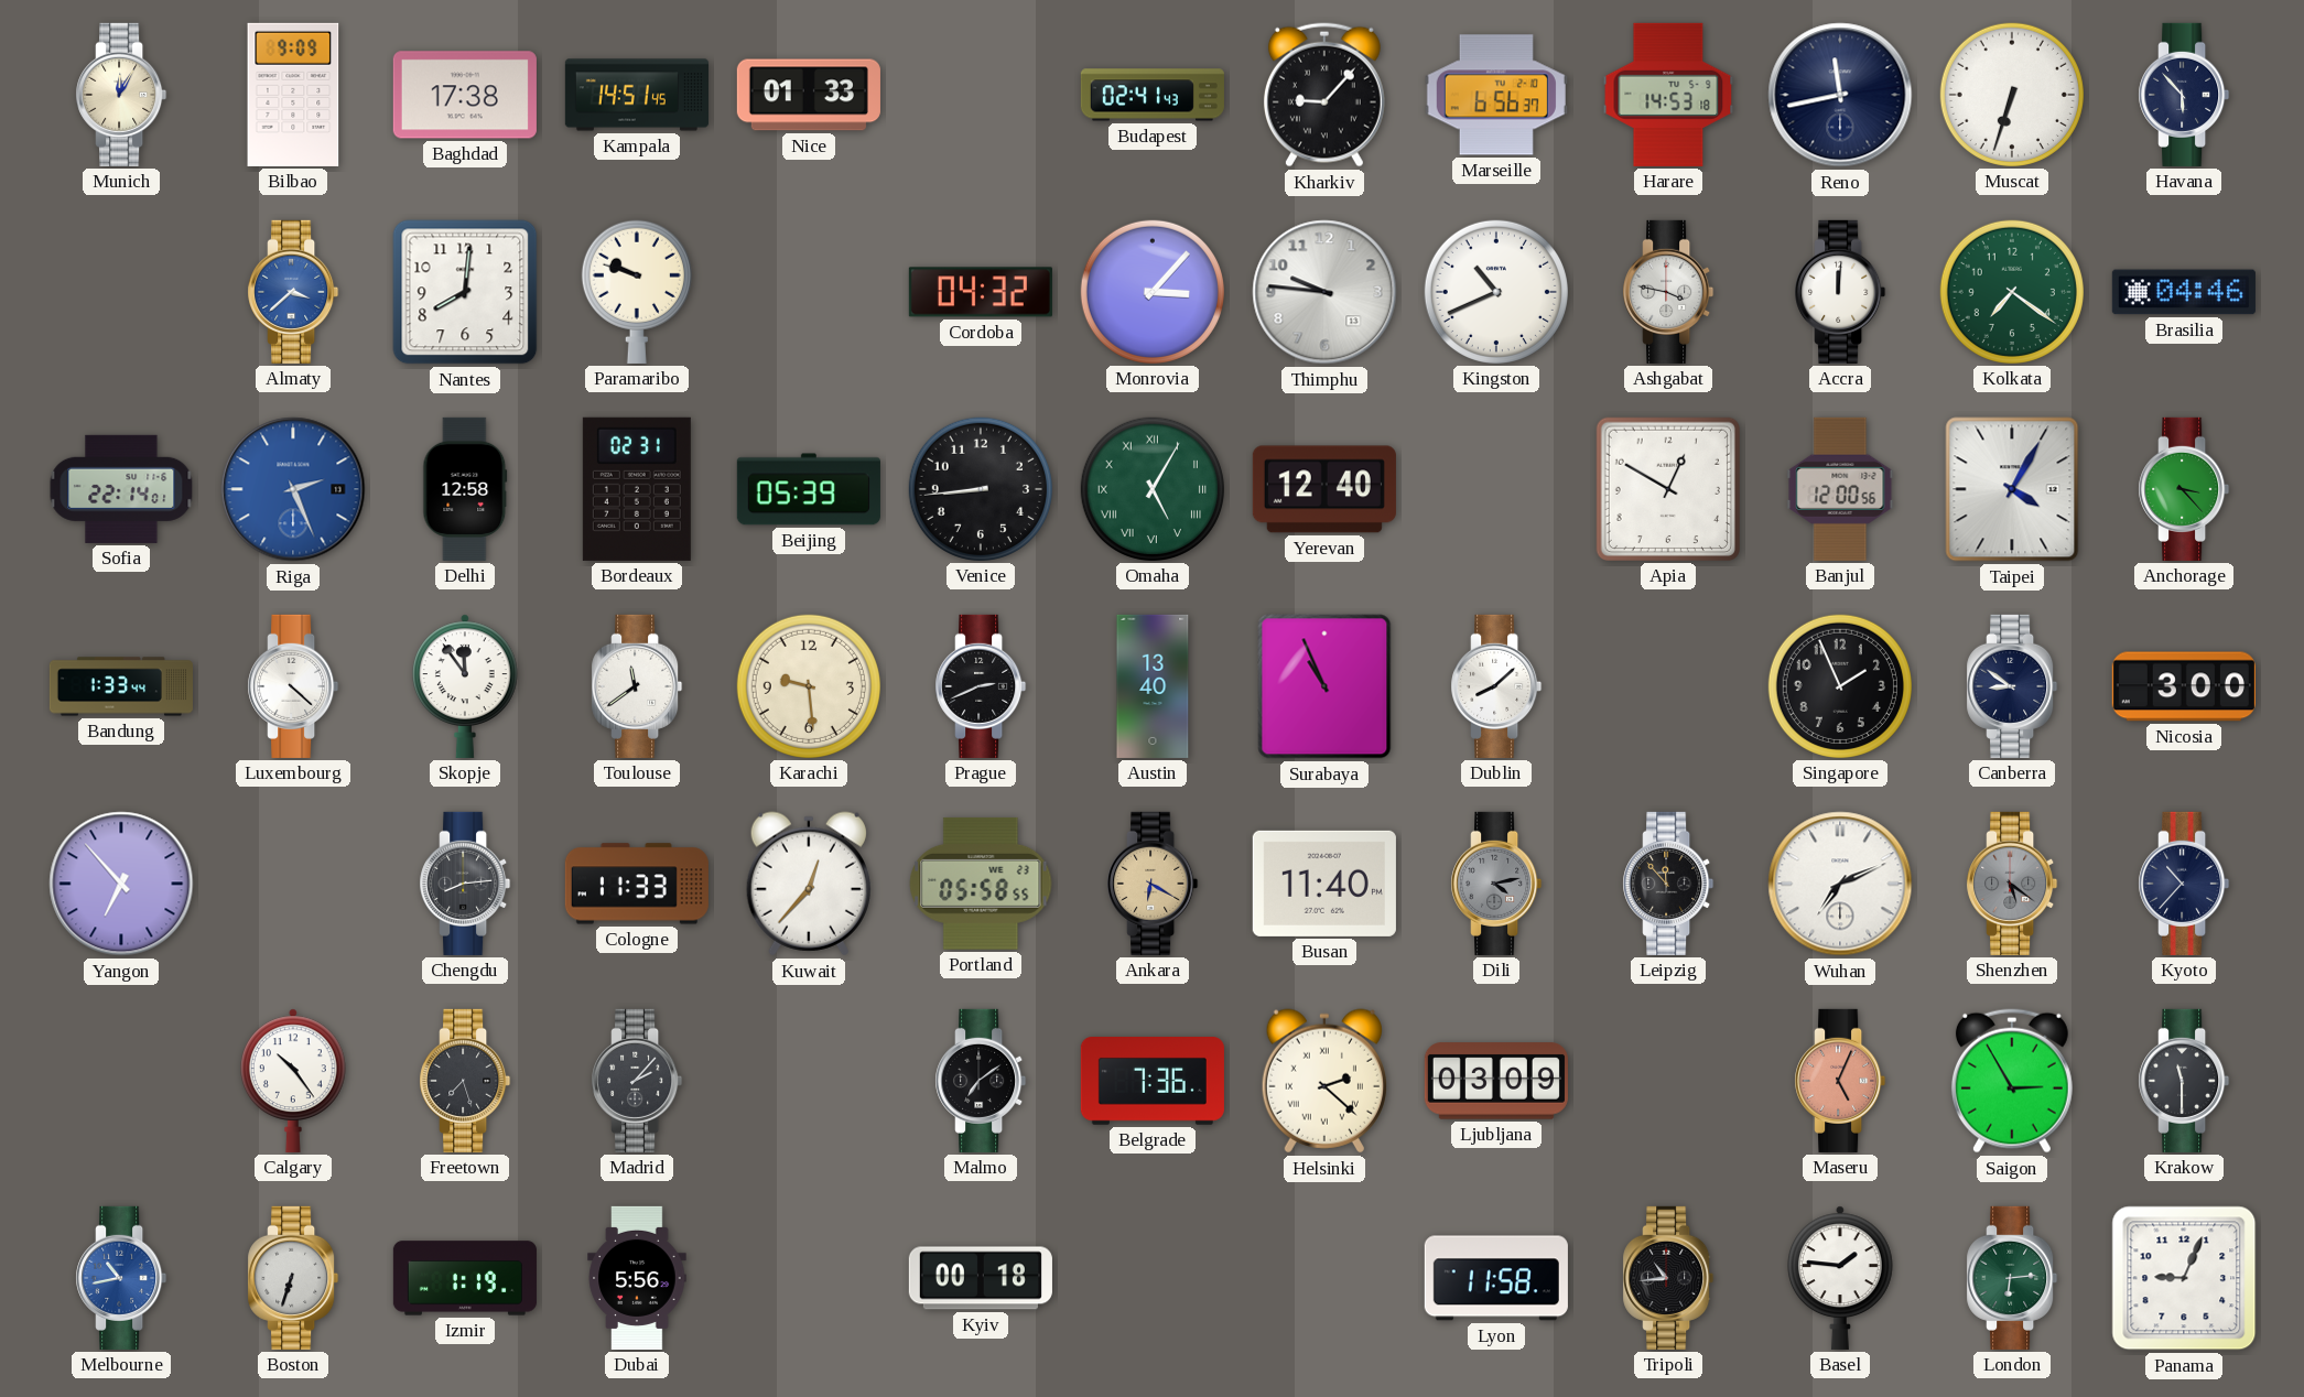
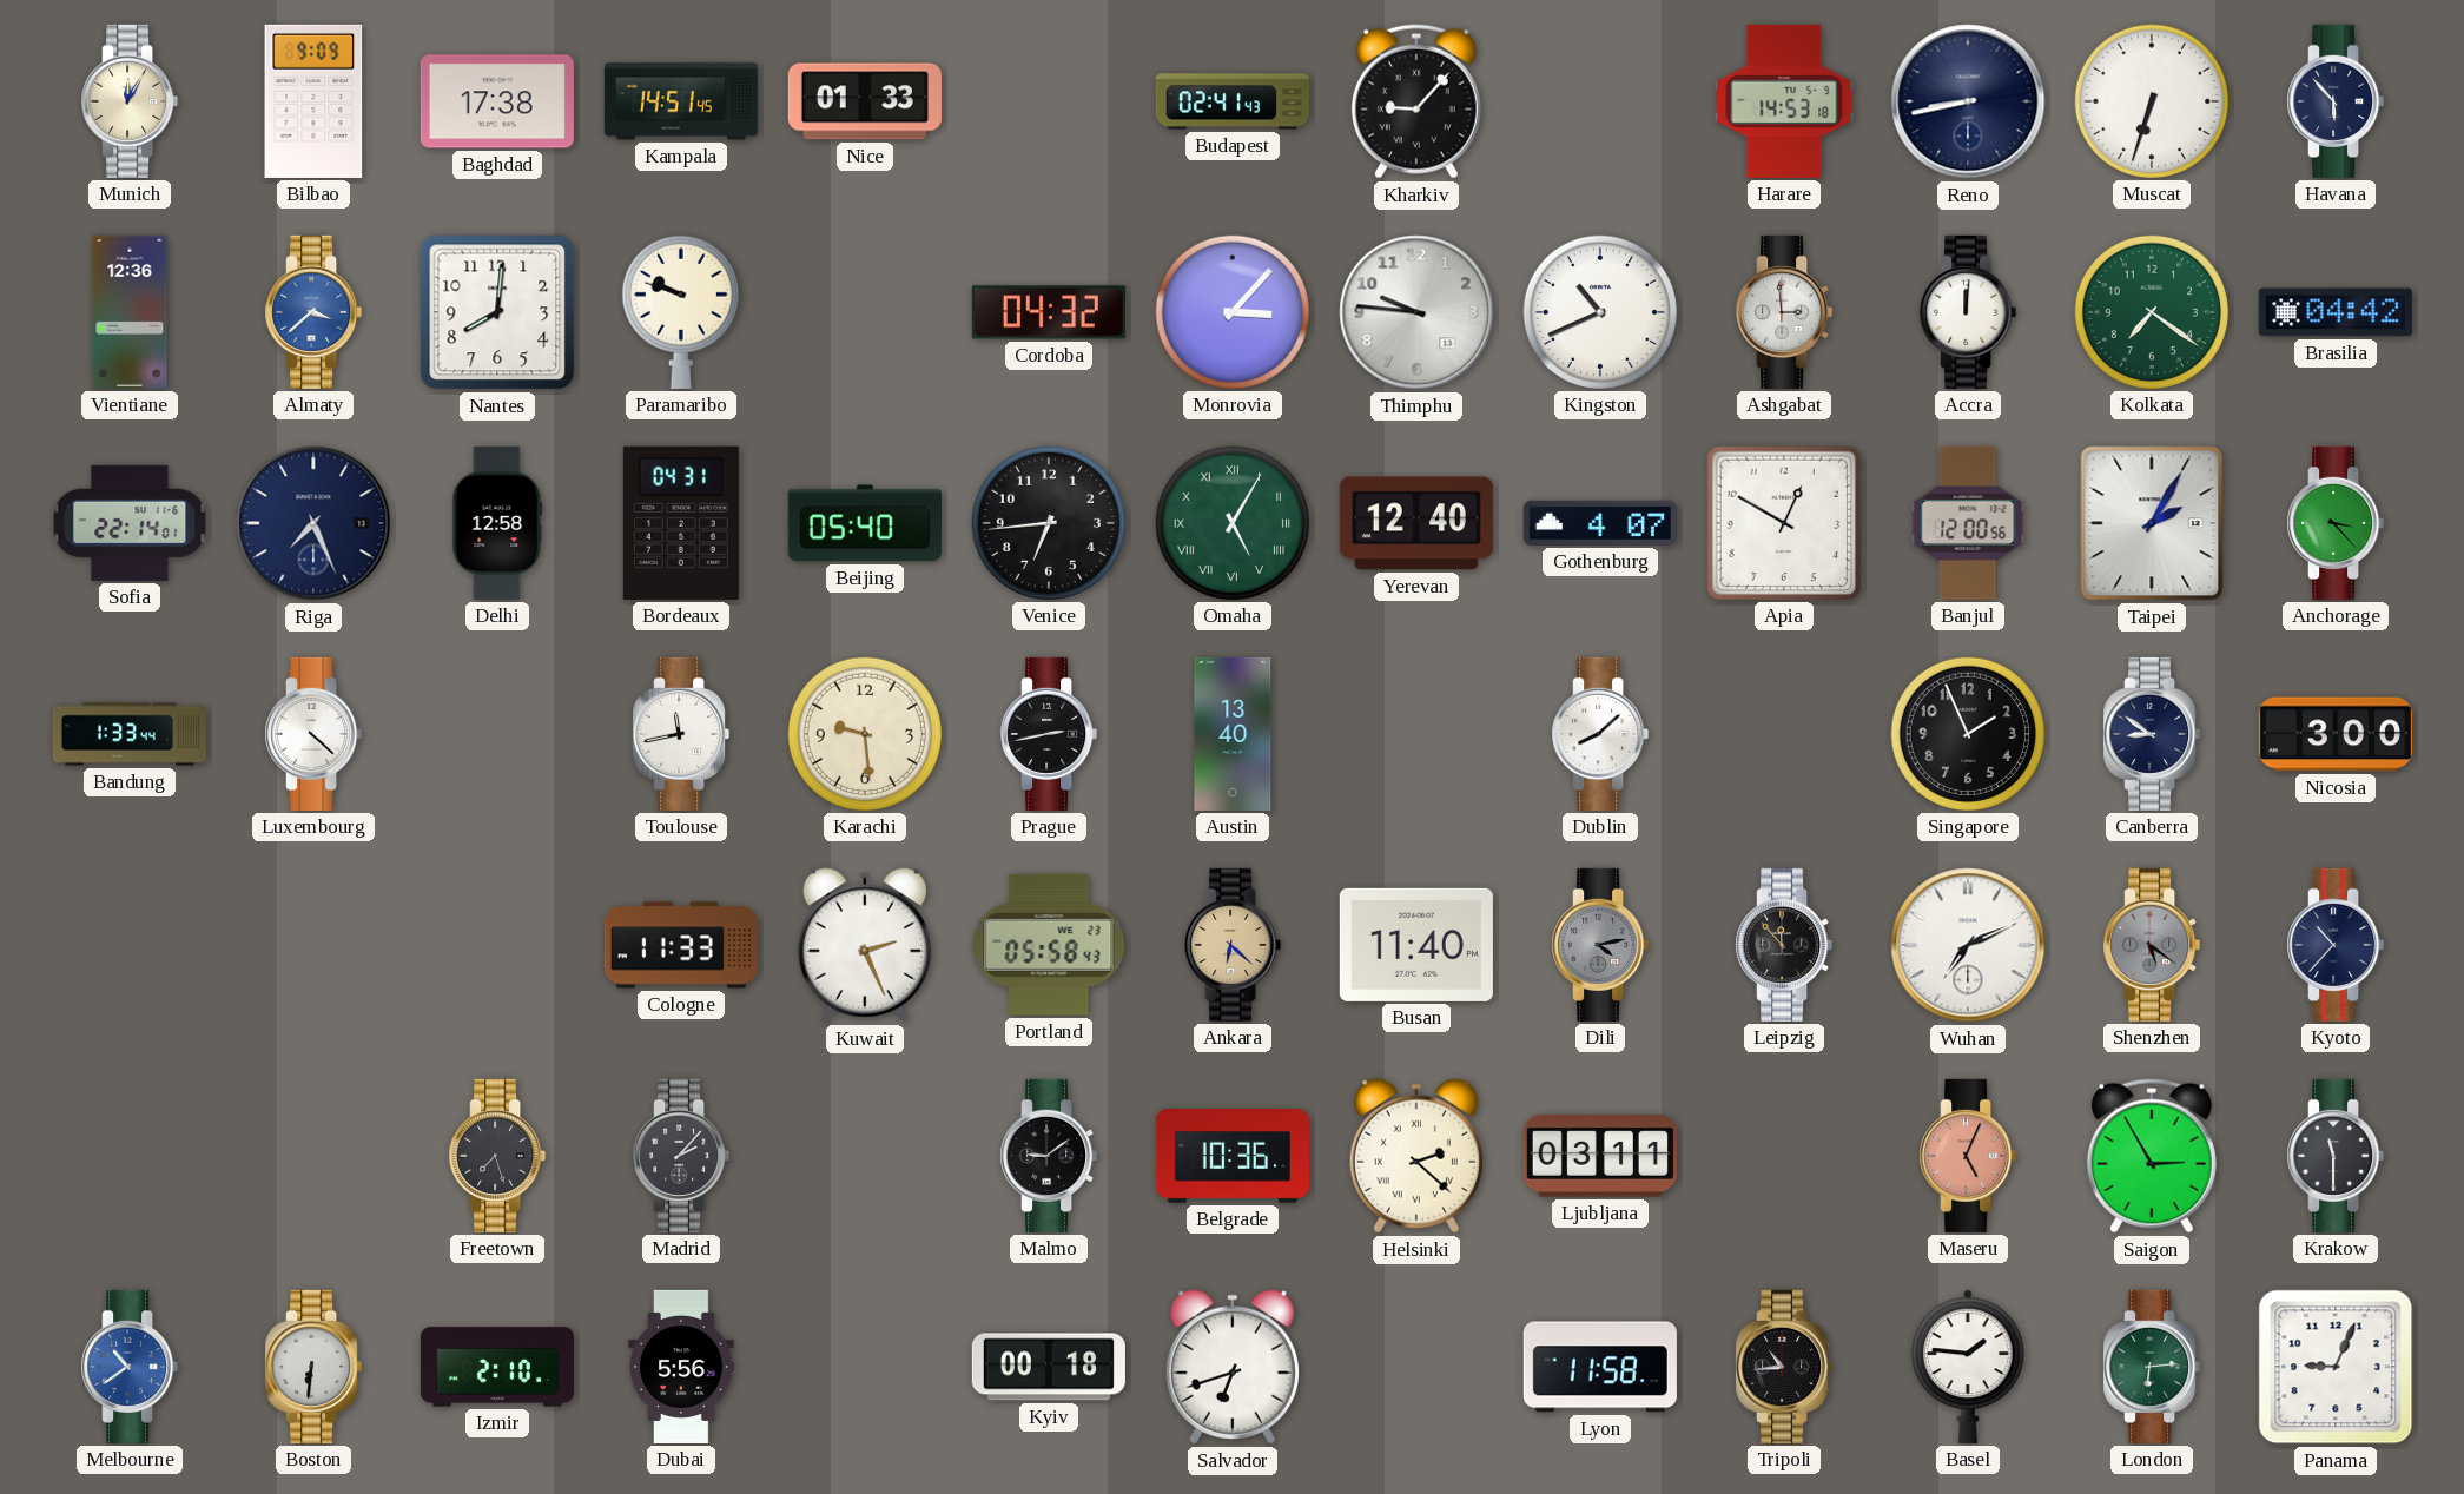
Marseille: 6:56 -> none
Reno: 11:43 -> 8:43
Vientiane: none -> 12:36
Ashgabat: 3:47 -> 2:59
Brasilia: 04:46 -> 04:42
Riga: 2:26 -> 7:26
Riga dial: blue -> navy
Bordeaux: 02:31 -> 04:31
Beijing: 05:39 -> 05:40
Venice: 8:44 -> 6:44
Gothenburg: none -> 4:07
Taipei: 4:05 -> 2:05
Skopje: 11:54 -> none
Toulouse: 11:39 -> 11:43
Prague: 2:41 -> 2:43
Surabaya: 10:56 -> none
Yangon: 6:53 -> none
Chengdu: 8:14 -> none
Kuwait: 12:37 -> 2:26
Portland: 05:58:55 -> 05:58:43
Ankara: 6:20 -> 6:22
Calgary: 10:24 -> none
Malmo: 7:09 -> 9:09
Belgrade: 7:36 -> 10:36
Ljubljana: 03:09 -> 03:11
Melbourne: 10:43 -> 10:39
Boston: 6:33 -> 6:31
Izmir: 1:19 -> 2:10
Salvador: none -> 6:42
